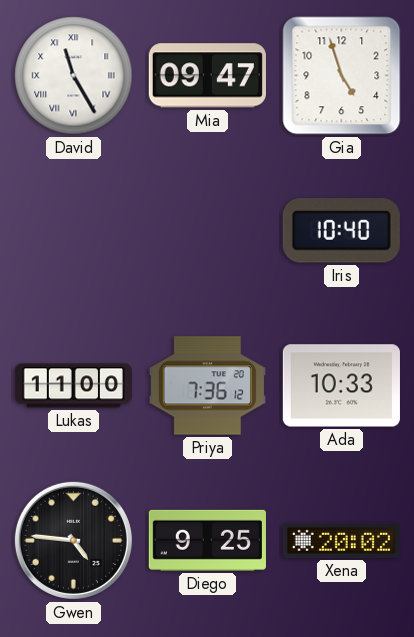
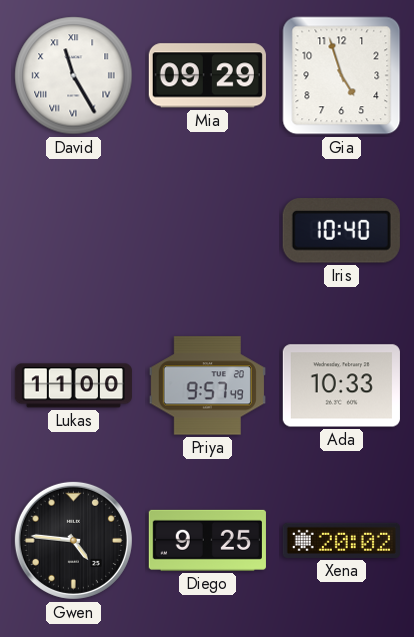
Mia: 09:47 -> 09:29
Priya: 7:36 -> 9:57
